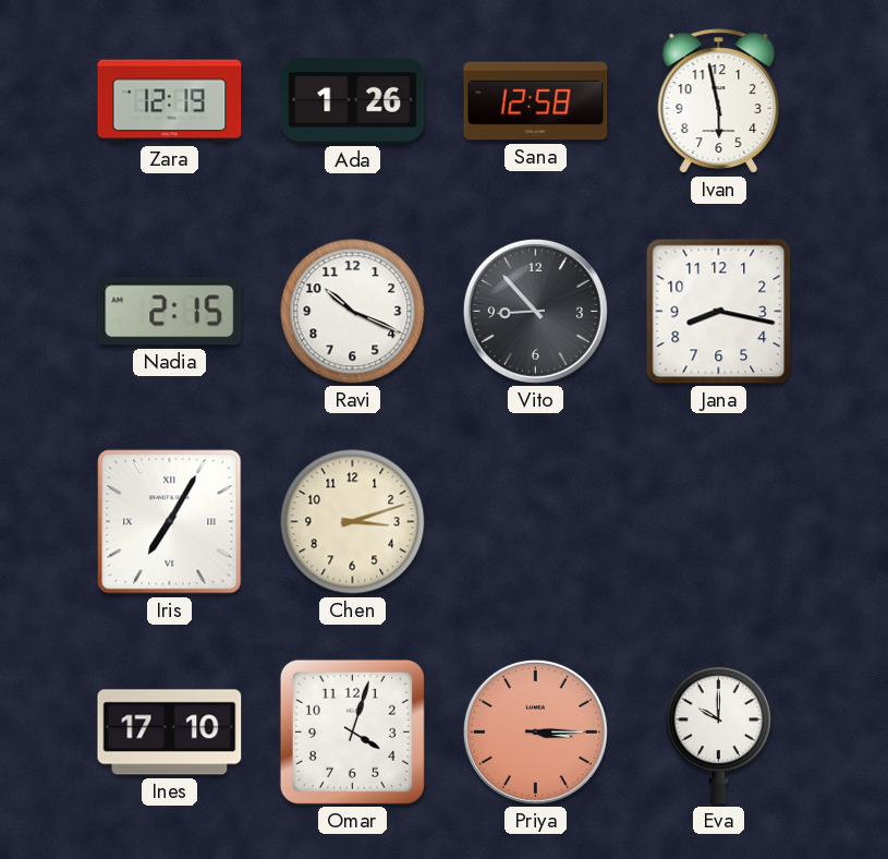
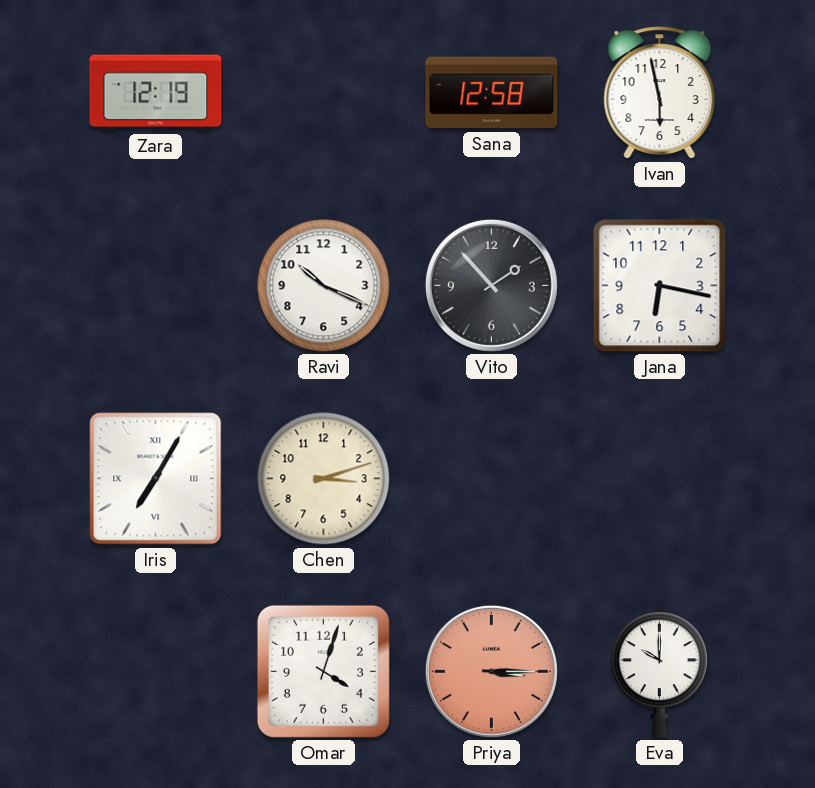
Ada: 1:26 -> none
Nadia: 2:15 -> none
Vito: 8:53 -> 1:53
Jana: 8:17 -> 6:17
Ines: 17:10 -> none
